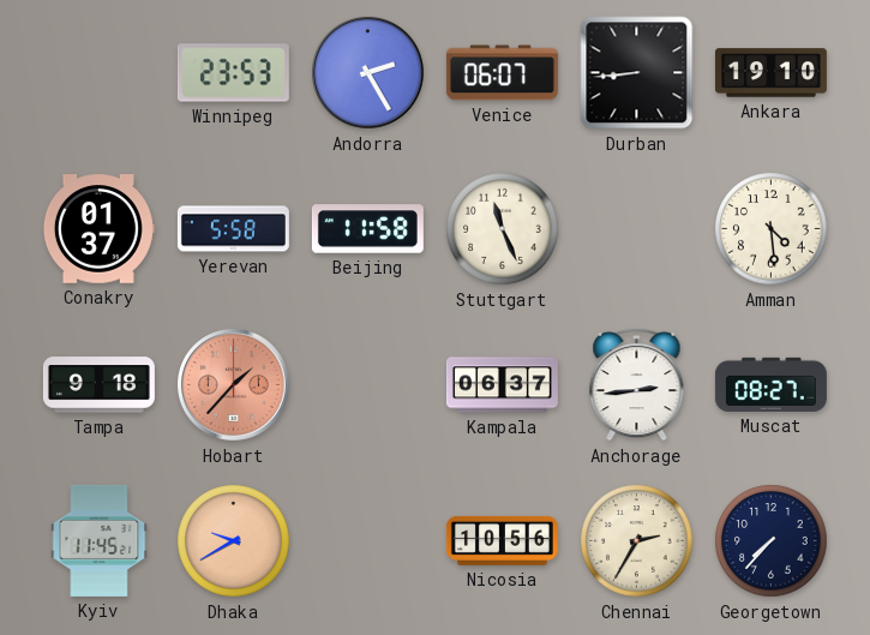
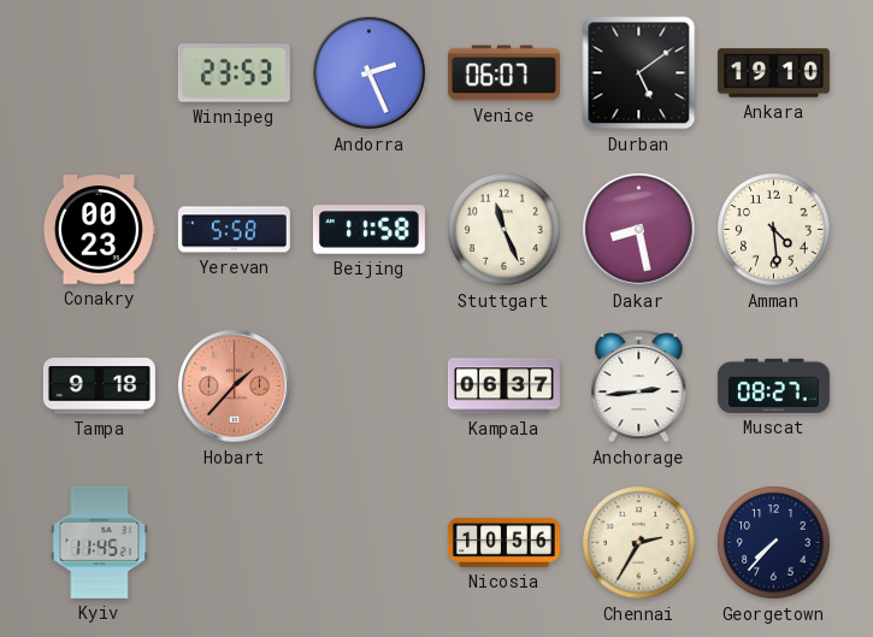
Andorra: 2:25 -> 2:26
Durban: 8:44 -> 5:09
Conakry: 01:37 -> 00:23
Dakar: none -> 8:28
Dhaka: 9:40 -> none
